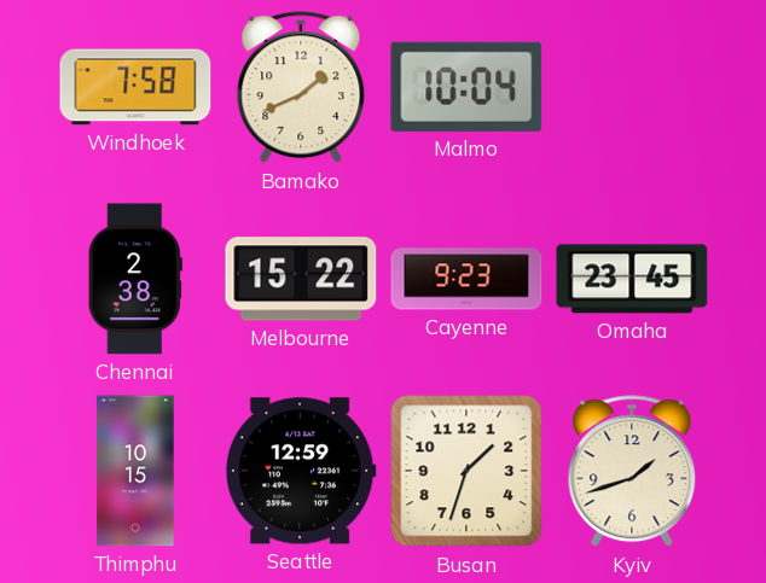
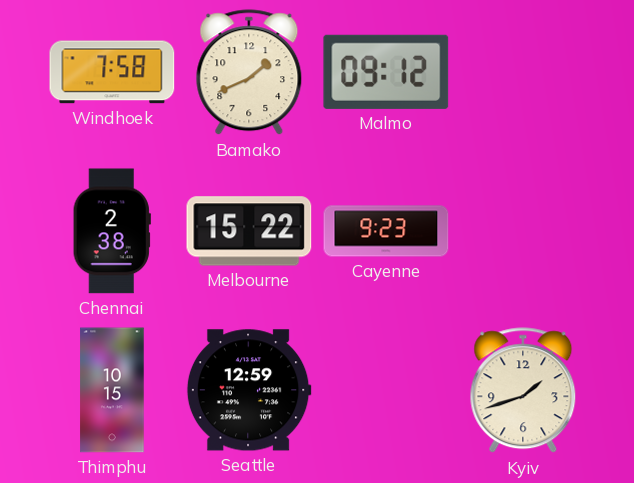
Malmo: 10:04 -> 09:12
Omaha: 23:45 -> none
Busan: 1:33 -> none
